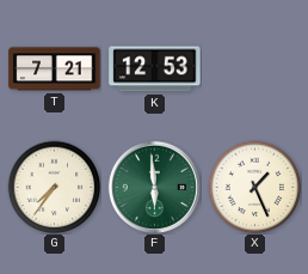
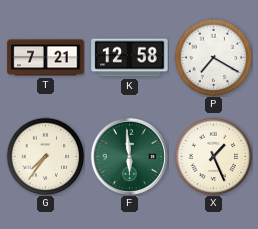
K: 12:53 -> 12:58
P: none -> 7:20
